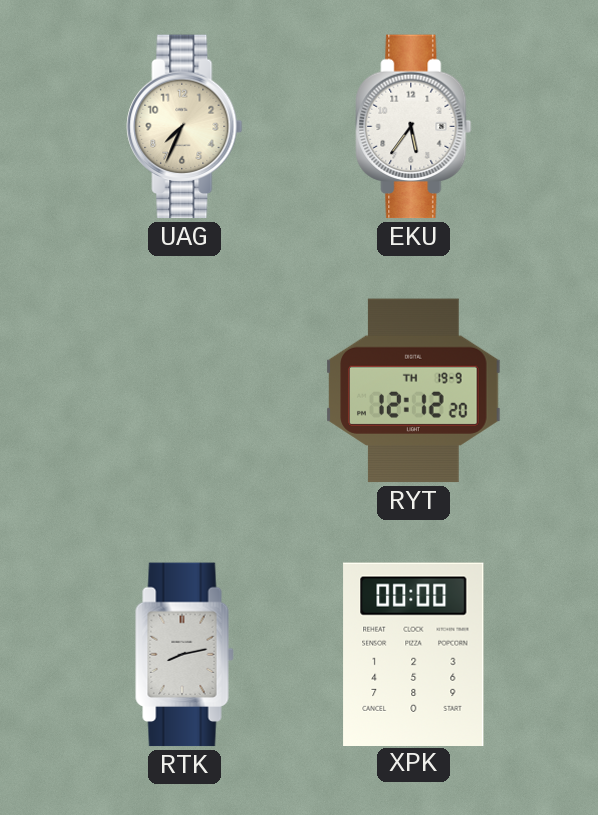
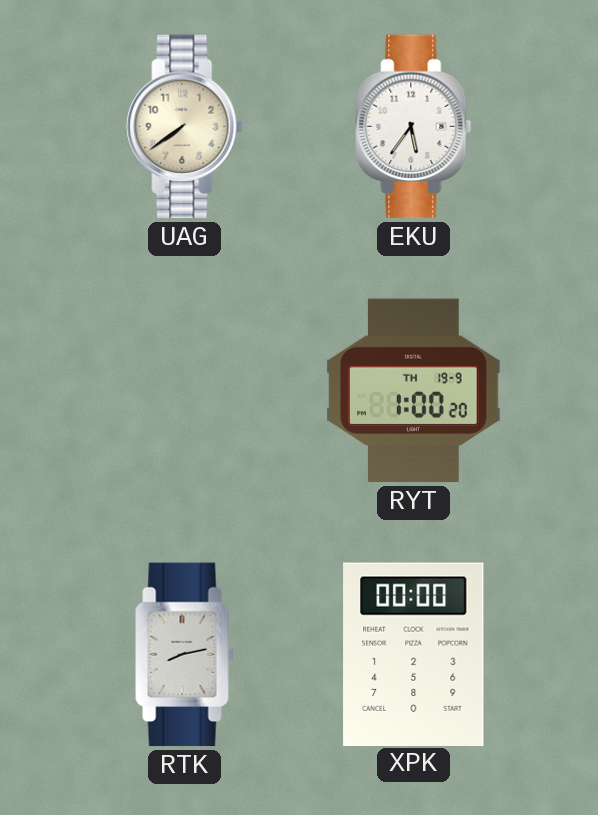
UAG: 7:34 -> 7:39
RYT: 12:12 -> 1:00
